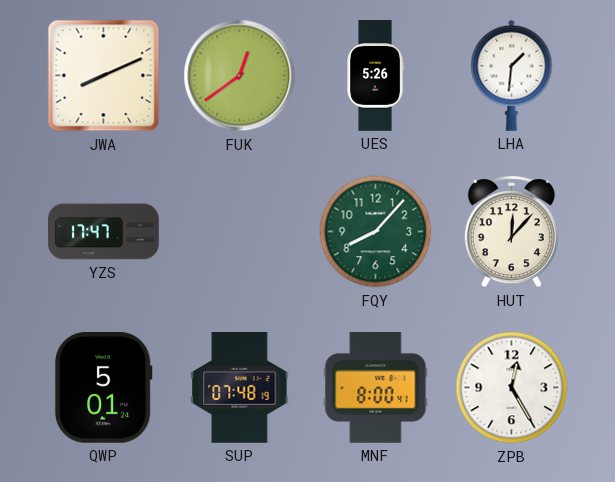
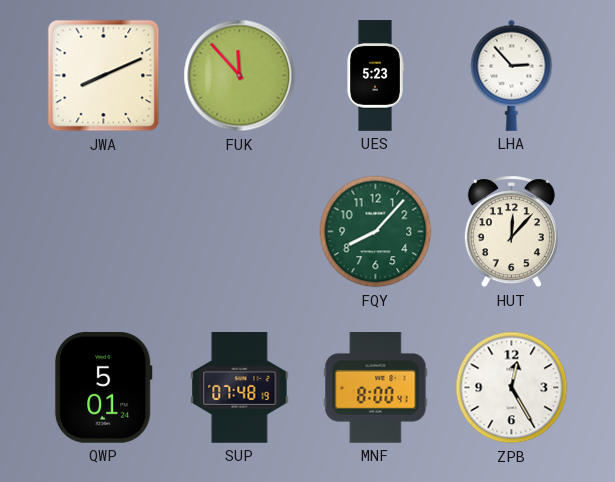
FUK: 12:39 -> 11:53
UES: 5:26 -> 5:23
LHA: 1:31 -> 2:53
YZS: 17:47 -> none
